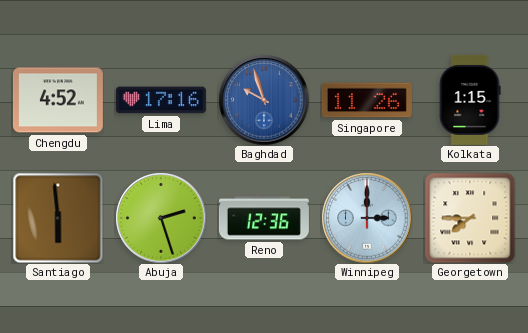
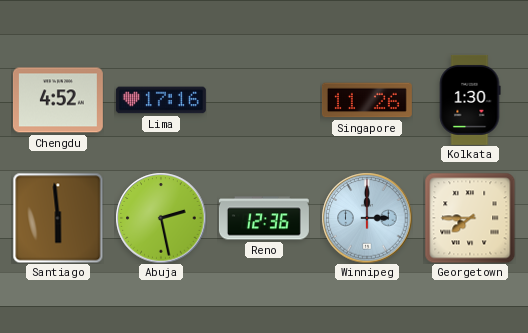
Baghdad: 9:57 -> none
Kolkata: 1:15 -> 1:30
Abuja: 2:27 -> 2:28
